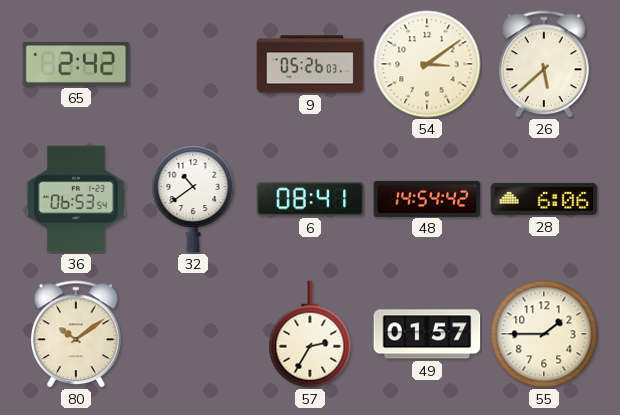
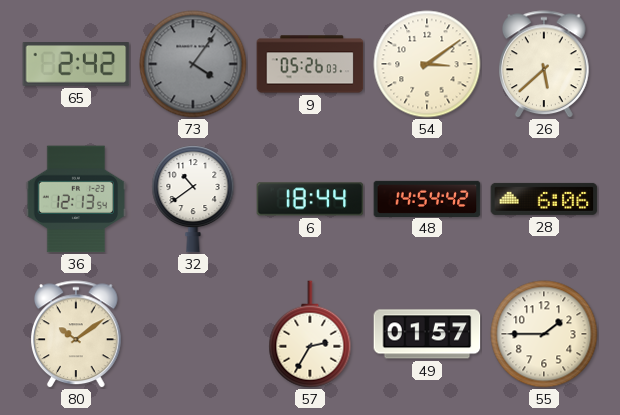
73: none -> 4:06
36: 06:53 -> 12:13
6: 08:41 -> 18:44
